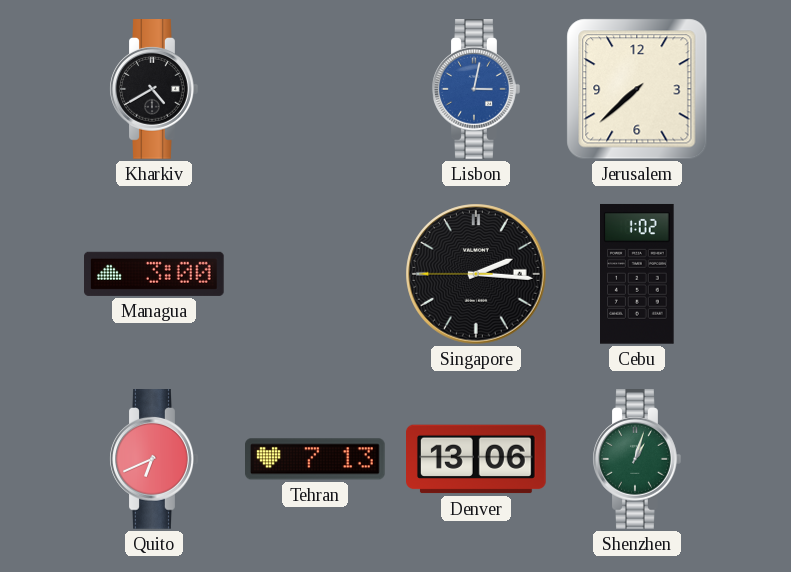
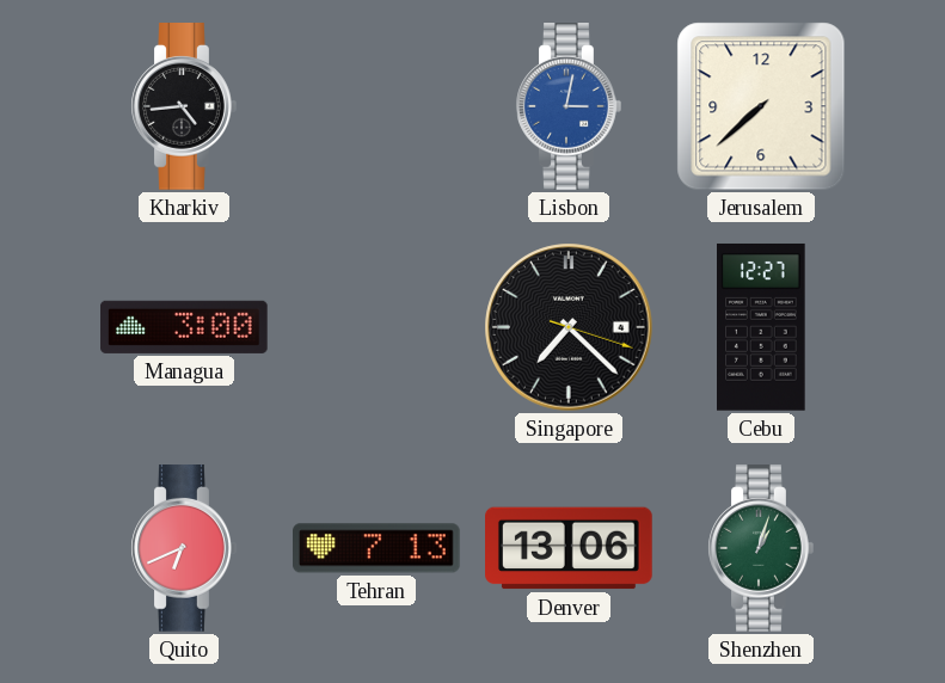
Kharkiv: 4:40 -> 4:44
Singapore: 2:15 -> 7:22
Cebu: 1:02 -> 12:27
